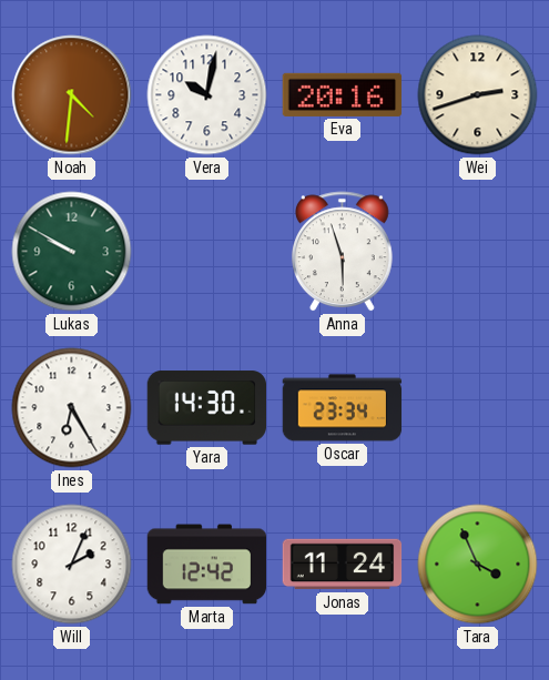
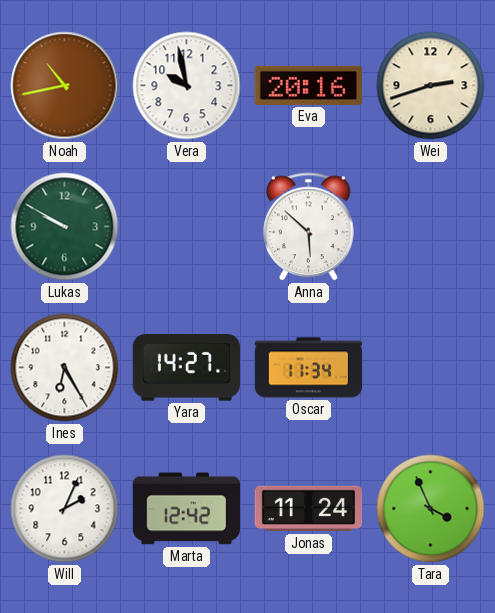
Noah: 4:31 -> 10:43
Vera: 10:02 -> 9:58
Anna: 5:57 -> 5:52
Yara: 14:30 -> 14:27
Oscar: 23:34 -> 11:34
